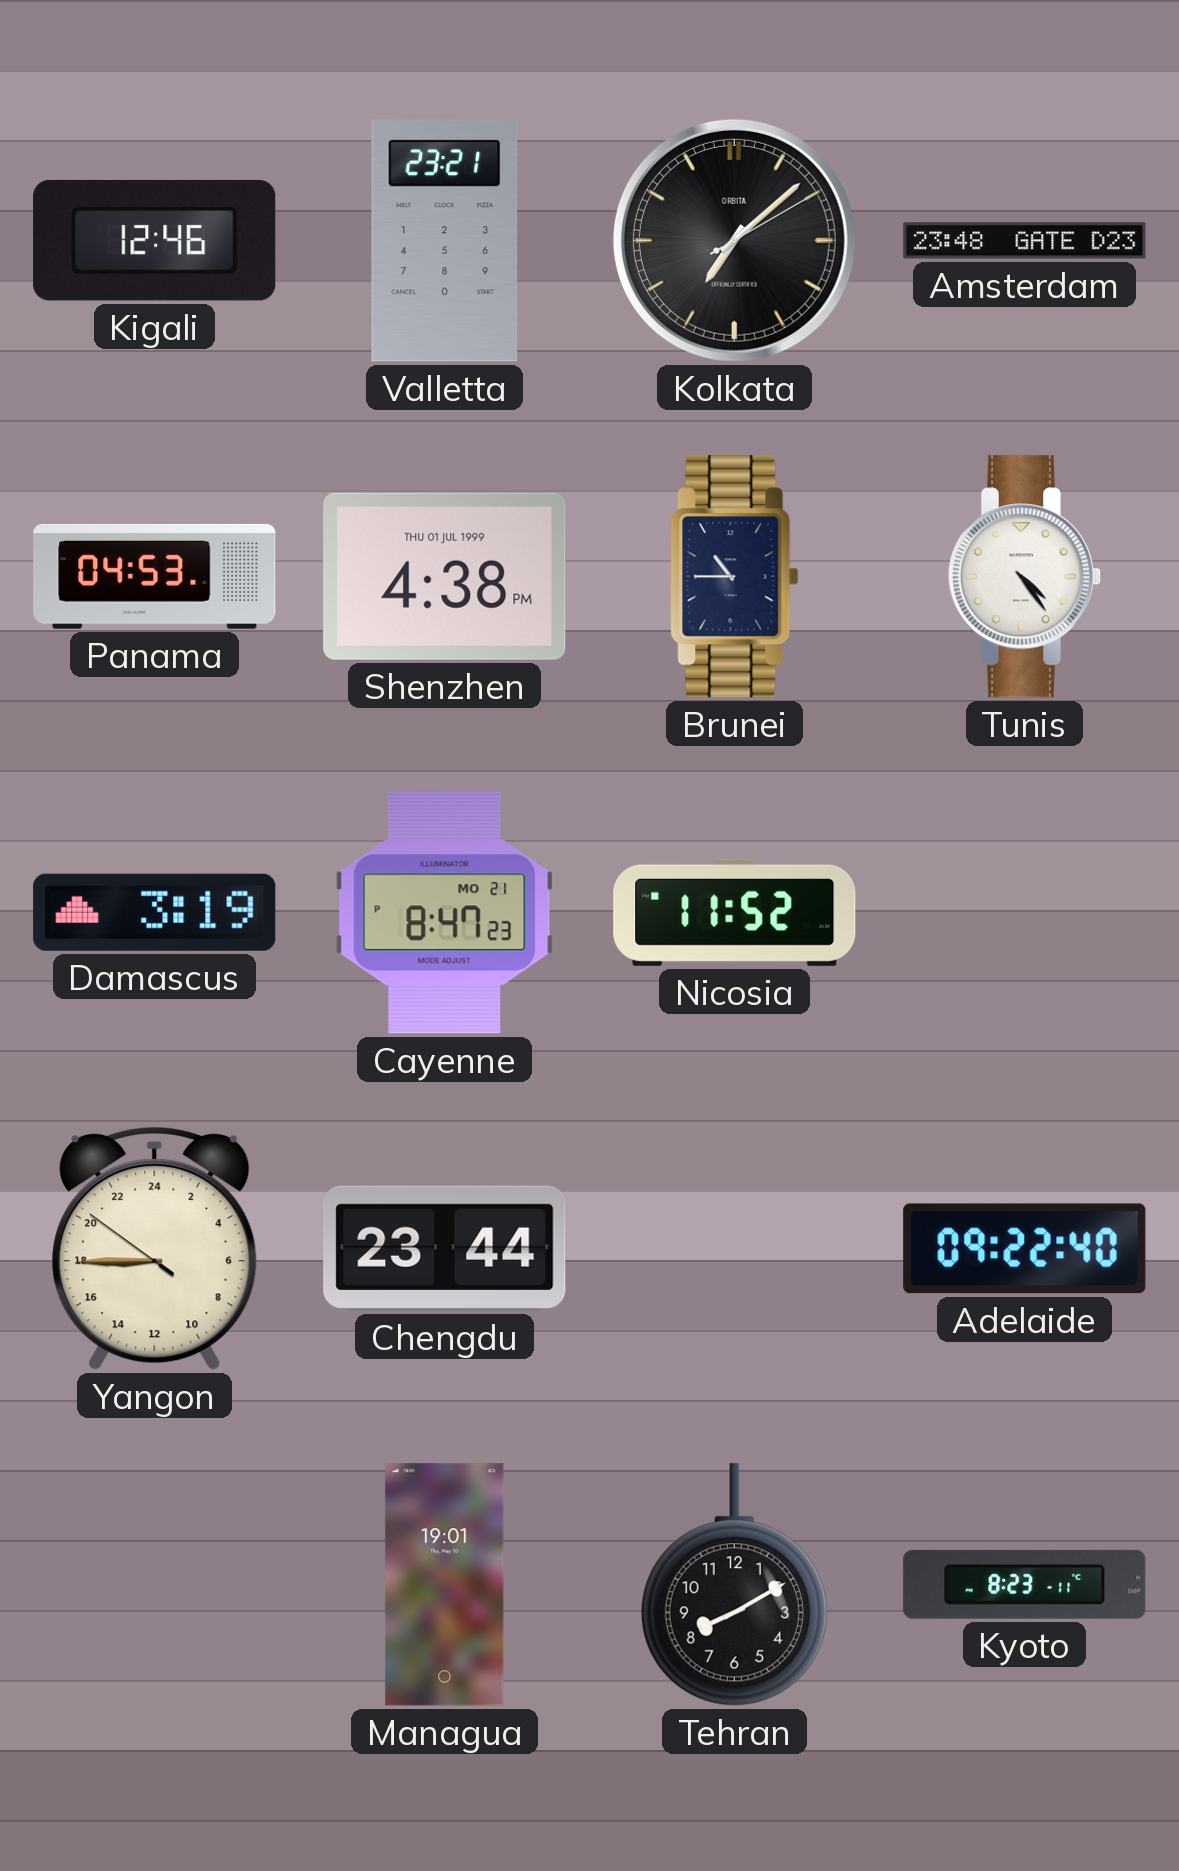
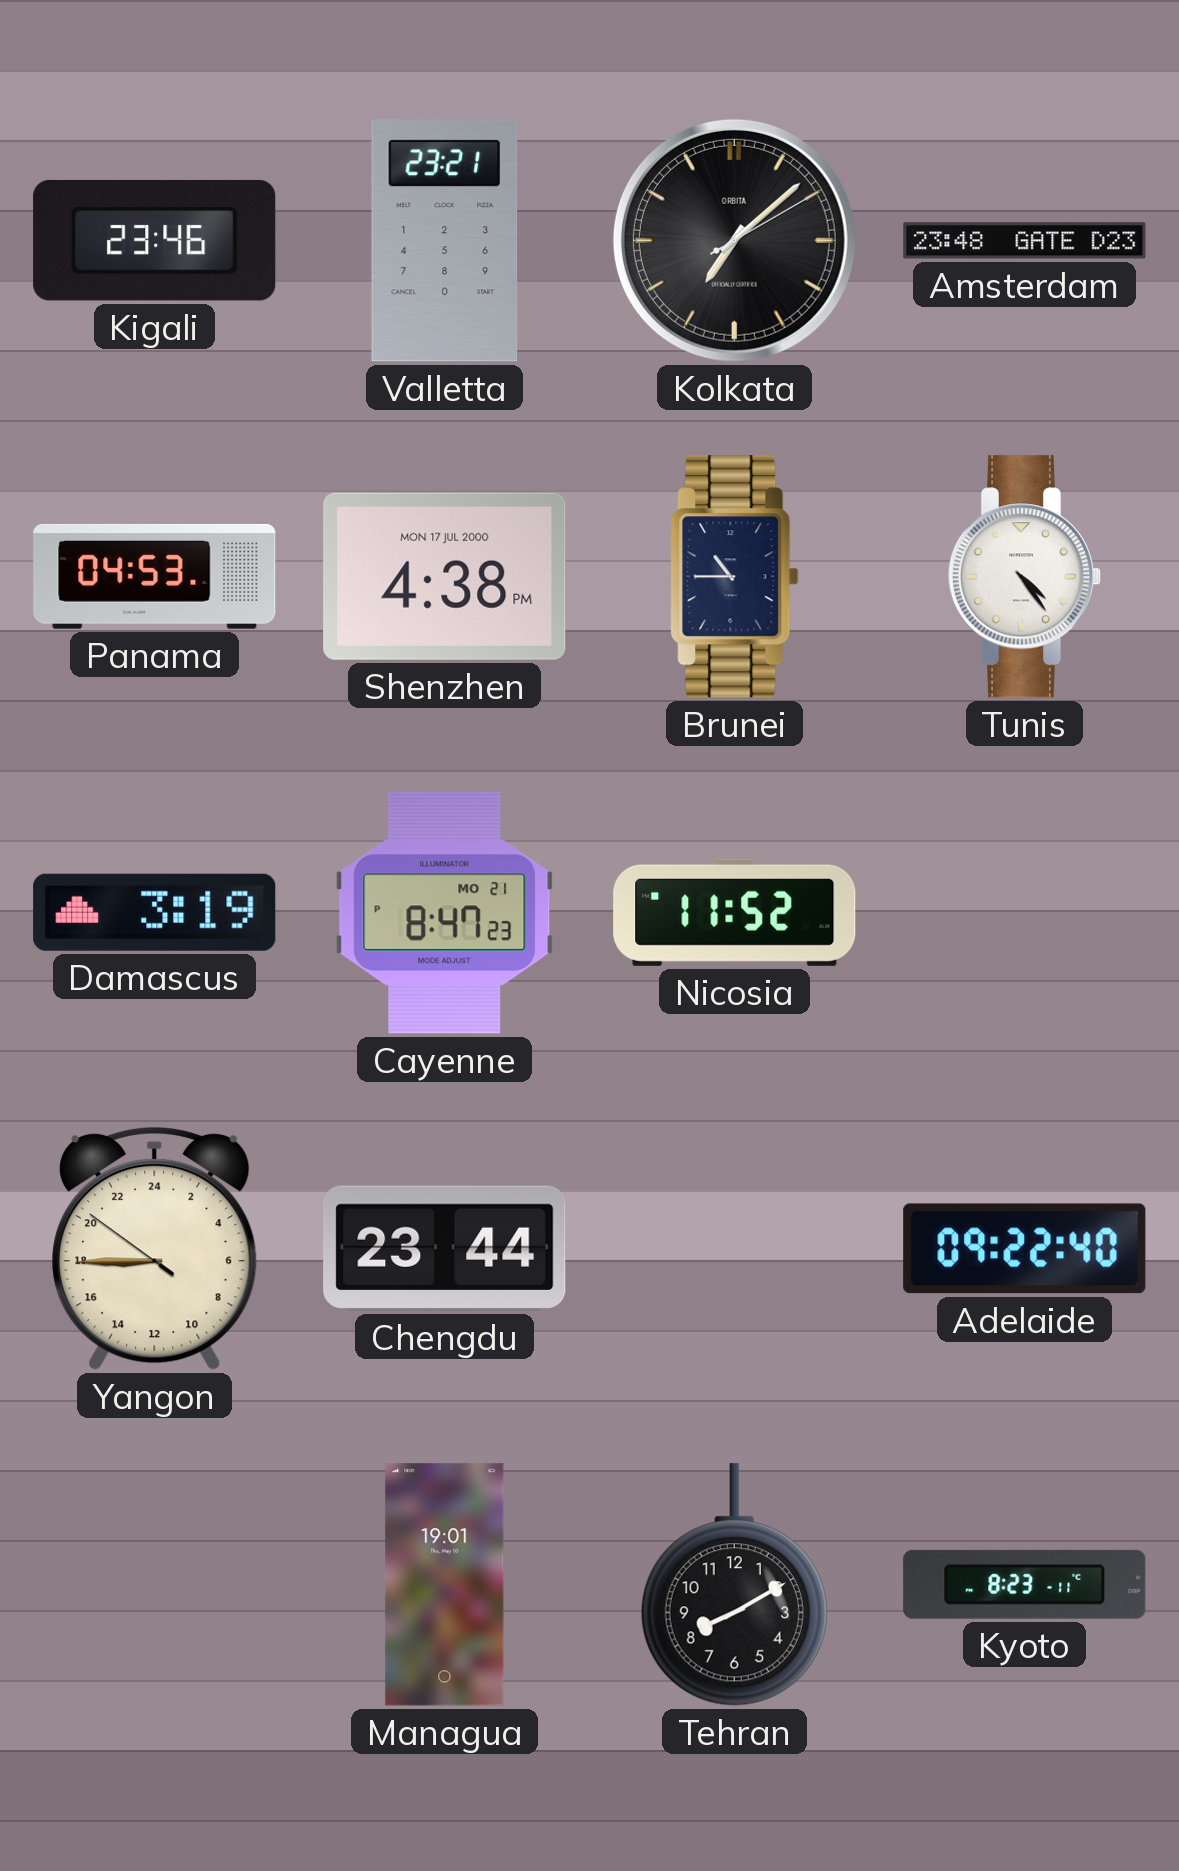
Kigali: 12:46 -> 23:46
Shenzhen date: THU 01 JUL 1999 -> MON 17 JUL 2000
